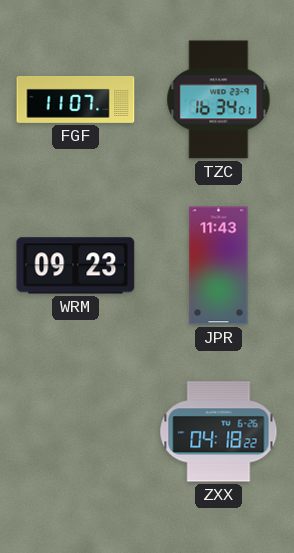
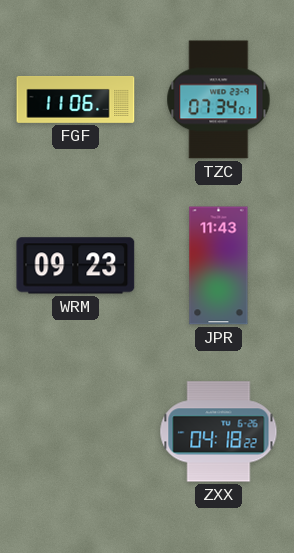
FGF: 11:07 -> 11:06
TZC: 16:34 -> 07:34
